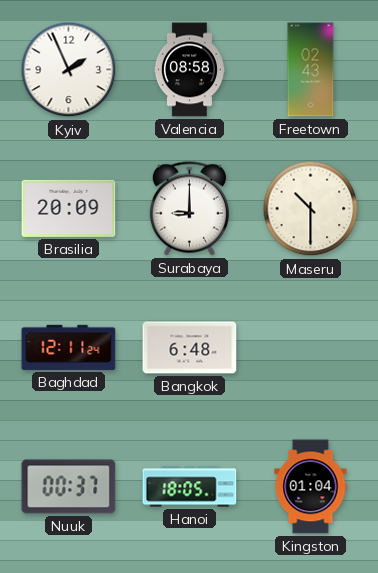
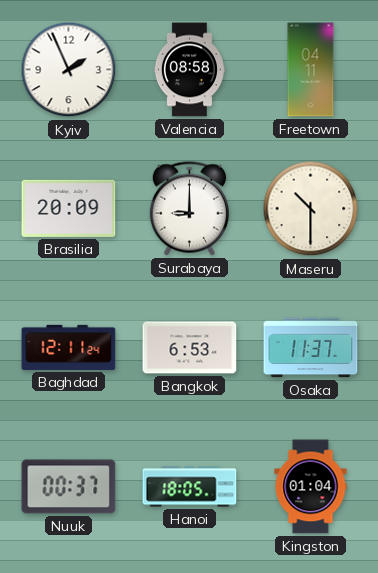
Freetown: 02:43 -> 04:11
Bangkok: 6:48 -> 6:53
Osaka: none -> 11:37
